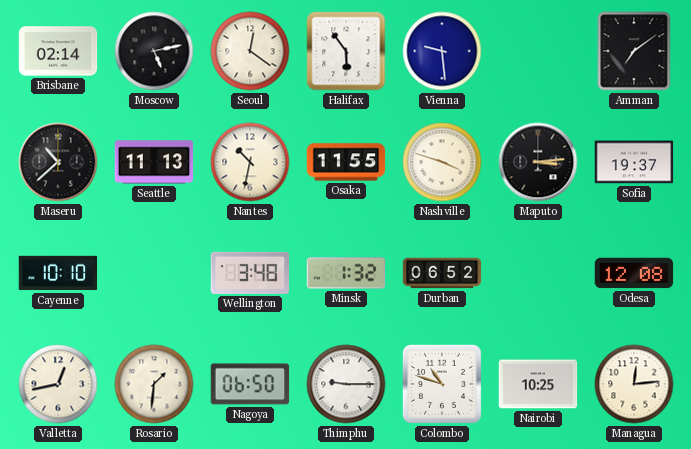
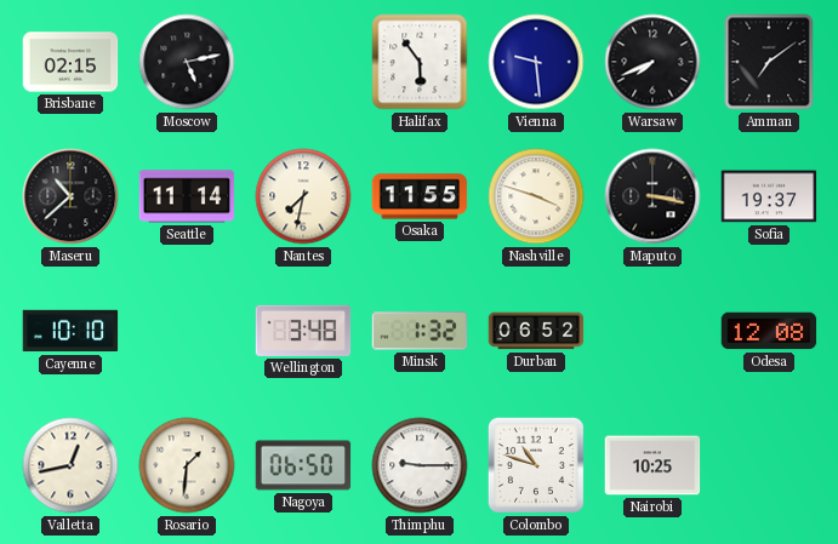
Brisbane: 02:14 -> 02:15
Seoul: 12:21 -> none
Warsaw: none -> 7:41
Seattle: 11:13 -> 11:14
Nantes: 10:32 -> 7:32
Maputo: 3:14 -> 3:17
Managua: 12:14 -> none
